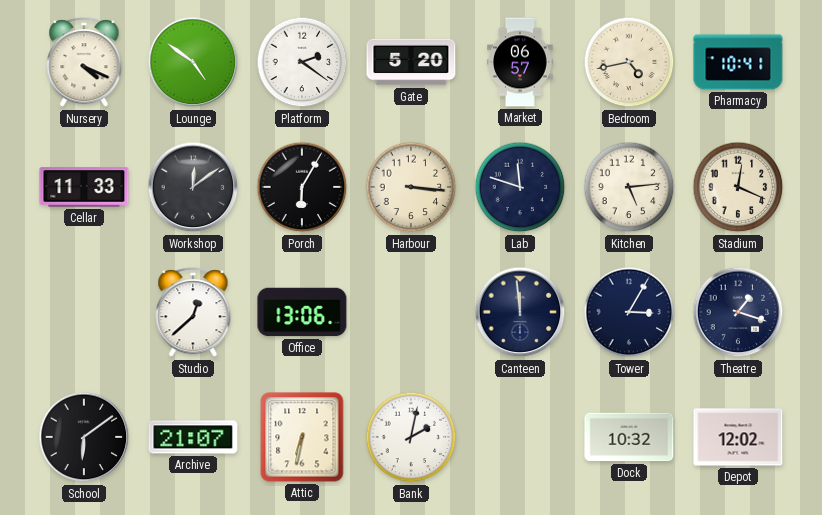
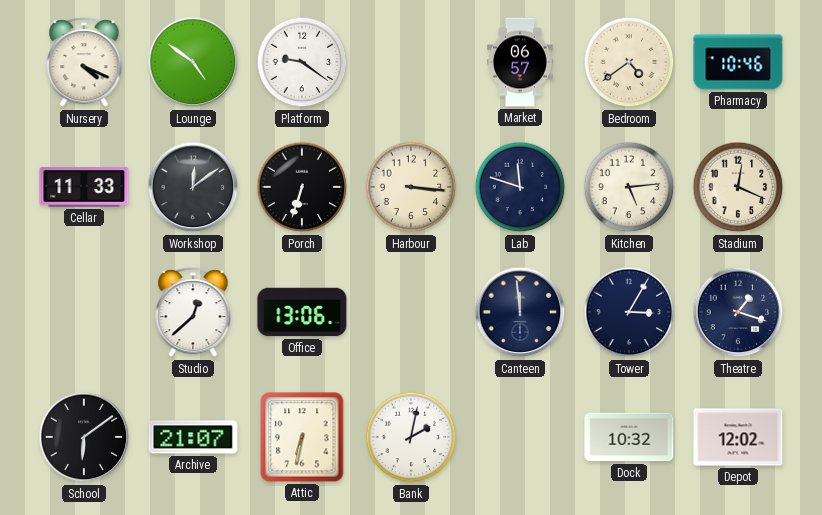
Platform: 2:21 -> 9:21
Gate: 5:20 -> none
Bedroom: 4:43 -> 4:39
Pharmacy: 10:41 -> 10:46
Porch: 6:05 -> 6:33
